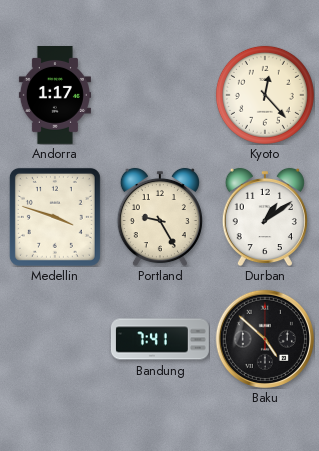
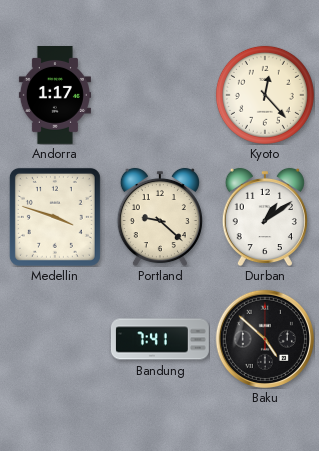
Portland: 9:25 -> 9:22
